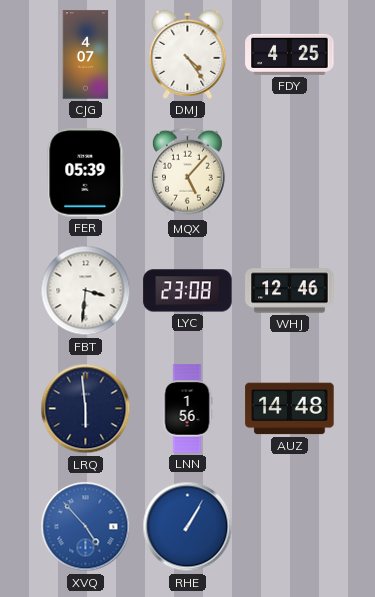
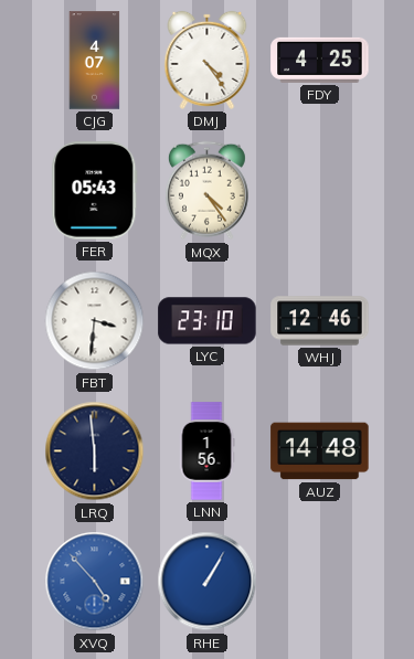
FER: 05:39 -> 05:43
MQX: 5:07 -> 4:24
LYC: 23:08 -> 23:10
